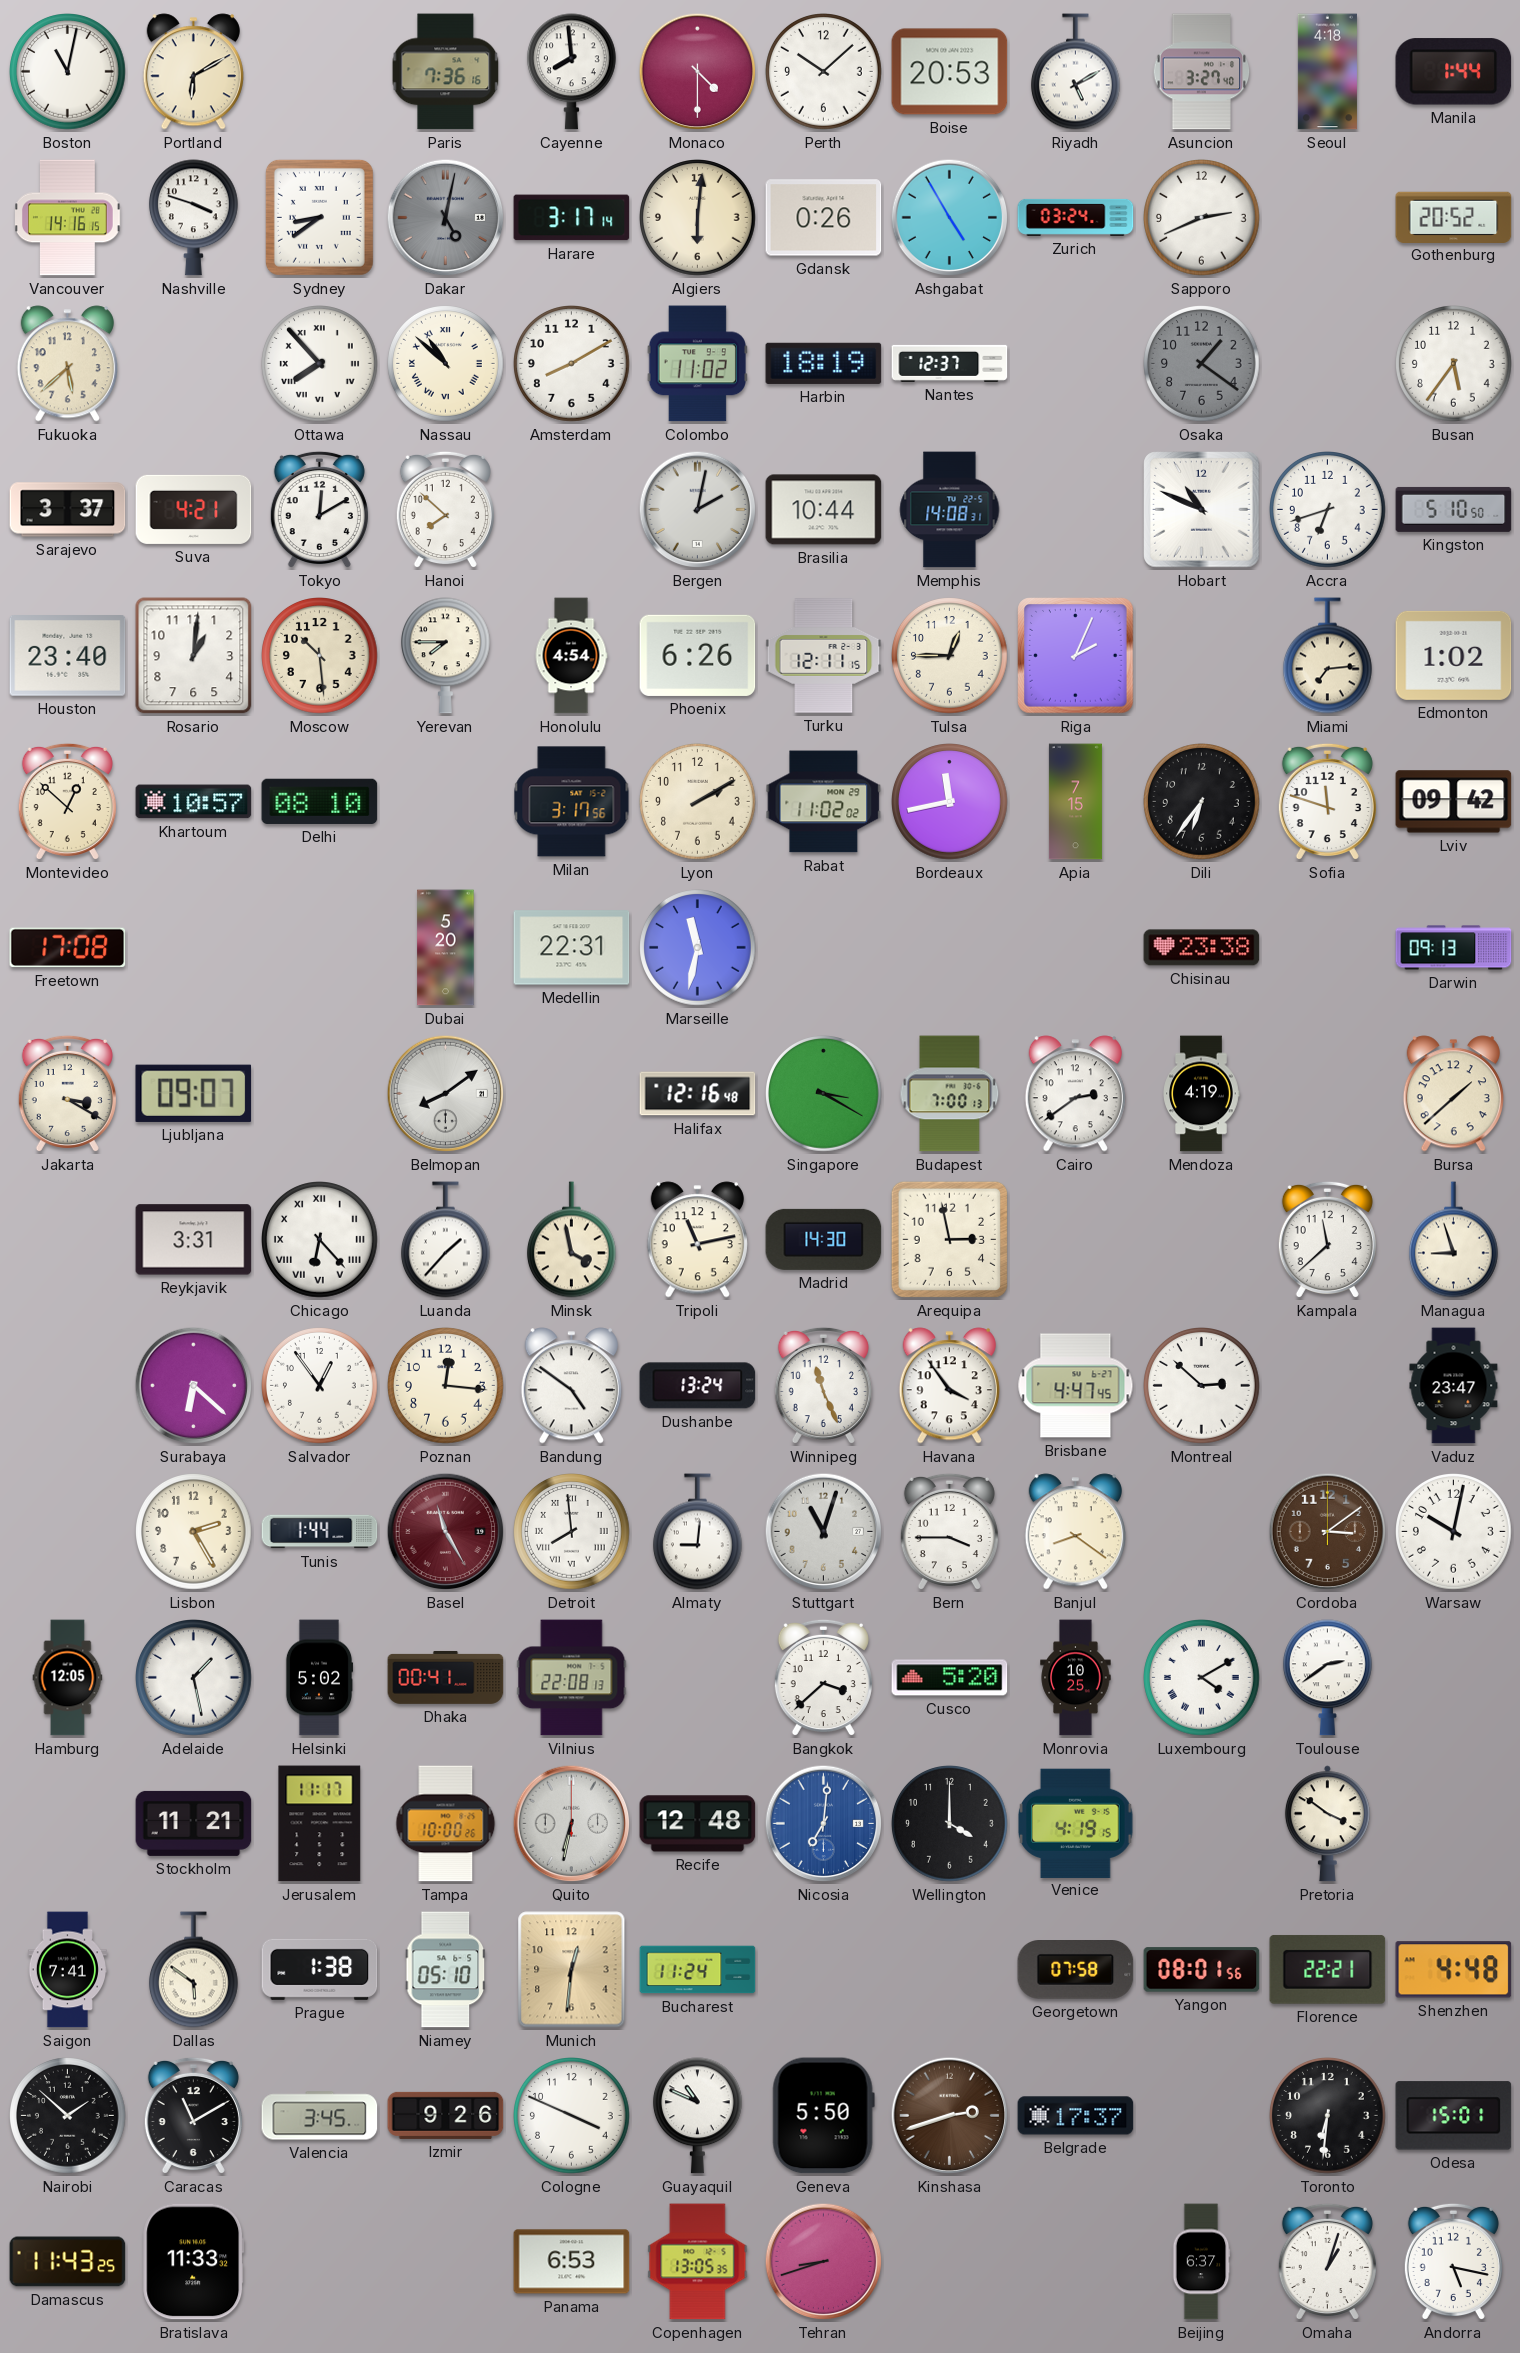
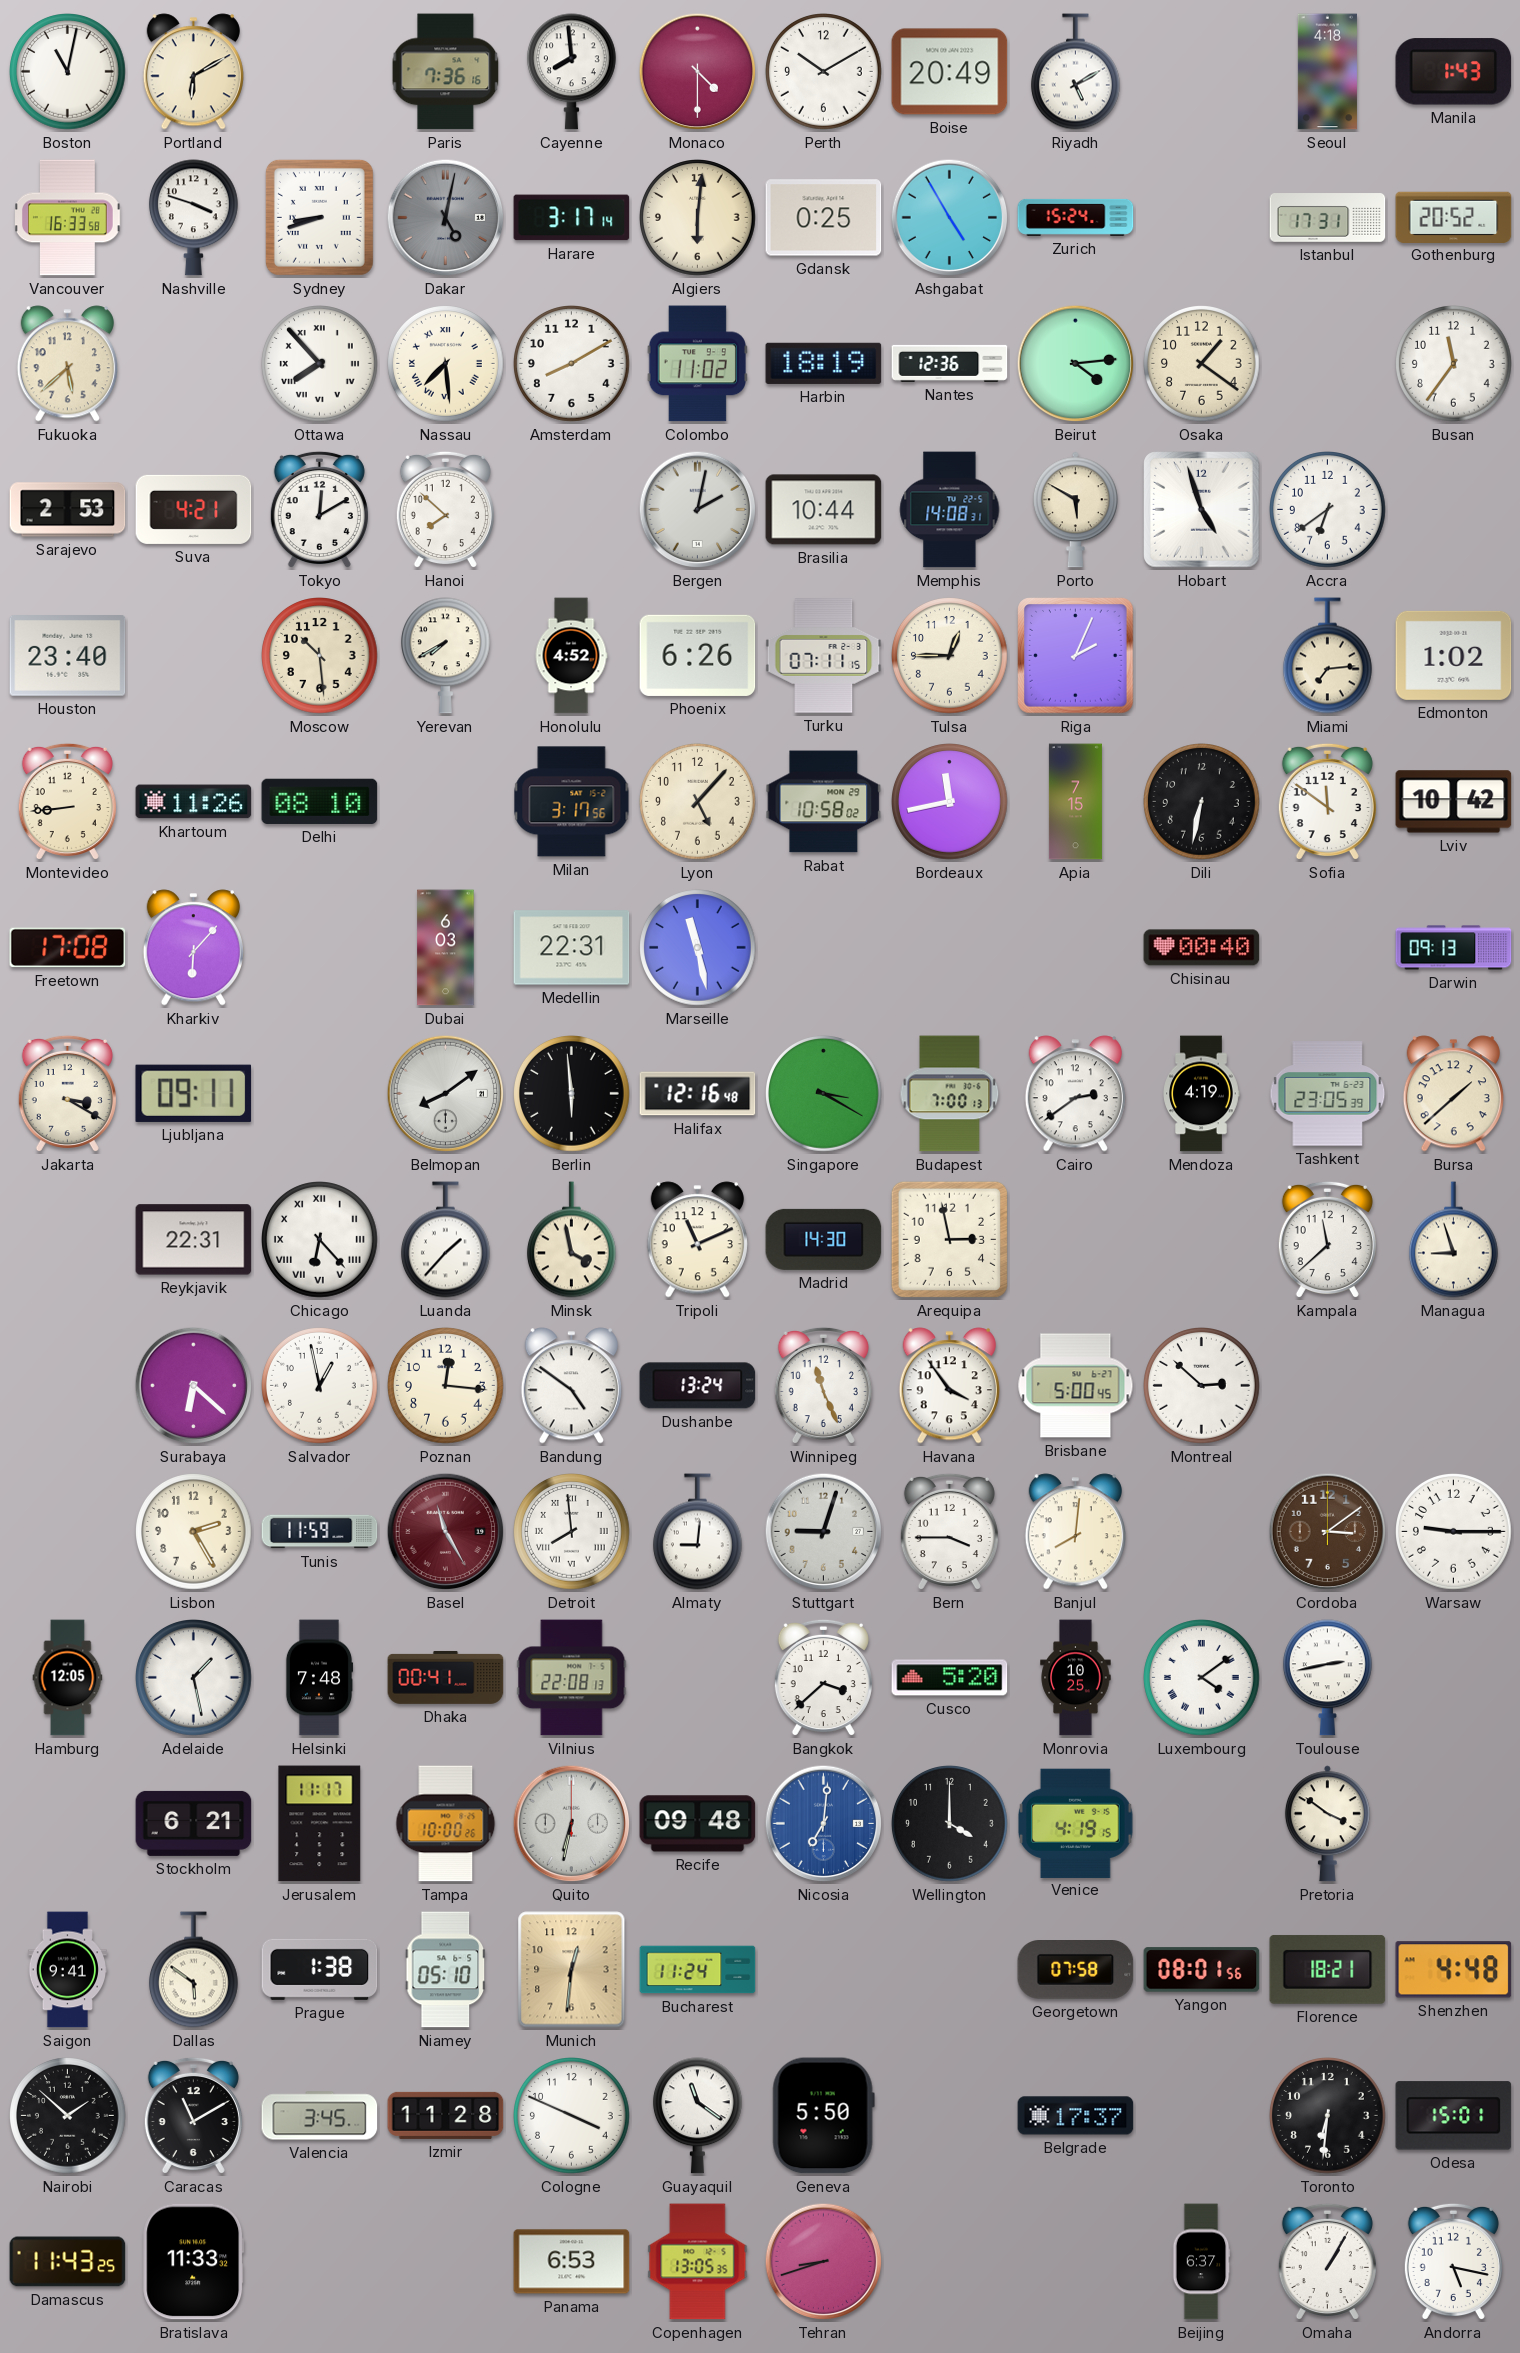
Perth: 10:08 -> 10:10
Boise: 20:53 -> 20:49
Asuncion: 3:27 -> none
Manila: 1:44 -> 1:43
Vancouver: 14:16 -> 16:33
Sydney: 8:39 -> 8:42
Gdansk: 0:26 -> 0:25
Zurich: 03:24 -> 15:24
Sapporo: 2:41 -> none
Istanbul: none -> 17:31
Nassau: 10:52 -> 7:29
Nantes: 12:37 -> 12:36
Beirut: none -> 4:14
Osaka dial: grey -> cream
Busan: 5:36 -> 11:36
Sarajevo: 3:37 -> 2:53
Porto: none -> 5:50
Hobart: 10:49 -> 4:57
Accra: 6:42 -> 6:39
Kingston: 5:10 -> none
Rosario: 1:01 -> none
Yerevan: 7:45 -> 7:40
Honolulu: 4:54 -> 4:52
Turku: 12:11 -> 07:11
Montevideo: 12:52 -> 8:44
Khartoum: 10:57 -> 11:26
Lyon: 2:10 -> 5:07
Rabat: 11:02 -> 10:58
Dili: 6:36 -> 6:32
Sofia: 11:48 -> 11:51
Lviv: 09:42 -> 10:42
Kharkiv: none -> 6:07
Dubai: 5:20 -> 6:03
Marseille: 11:32 -> 11:28
Chisinau: 23:38 -> 00:40
Ljubljana: 09:07 -> 09:11
Berlin: none -> 5:59
Tashkent: none -> 23:05
Reykjavik: 3:31 -> 22:31
Tripoli: 11:13 -> 11:11
Salvador: 12:54 -> 12:58
Brisbane: 4:47 -> 5:00
Vaduz: 23:47 -> none
Tunis: 1:44 -> 11:59
Stuttgart: 11:03 -> 9:03
Banjul: 8:21 -> 8:01
Warsaw: 10:02 -> 9:15
Helsinki: 5:02 -> 7:48
Luxembourg: 4:10 -> 4:09
Toulouse: 2:39 -> 2:43
Stockholm: 11:21 -> 6:21
Recife: 12:48 -> 09:48
Saigon: 7:41 -> 9:41
Florence: 22:21 -> 18:21
Izmir: 9:26 -> 11:28
Guayaquil: 10:49 -> 11:21
Kinshasa: 2:42 -> none
Omaha: 1:03 -> 1:05
